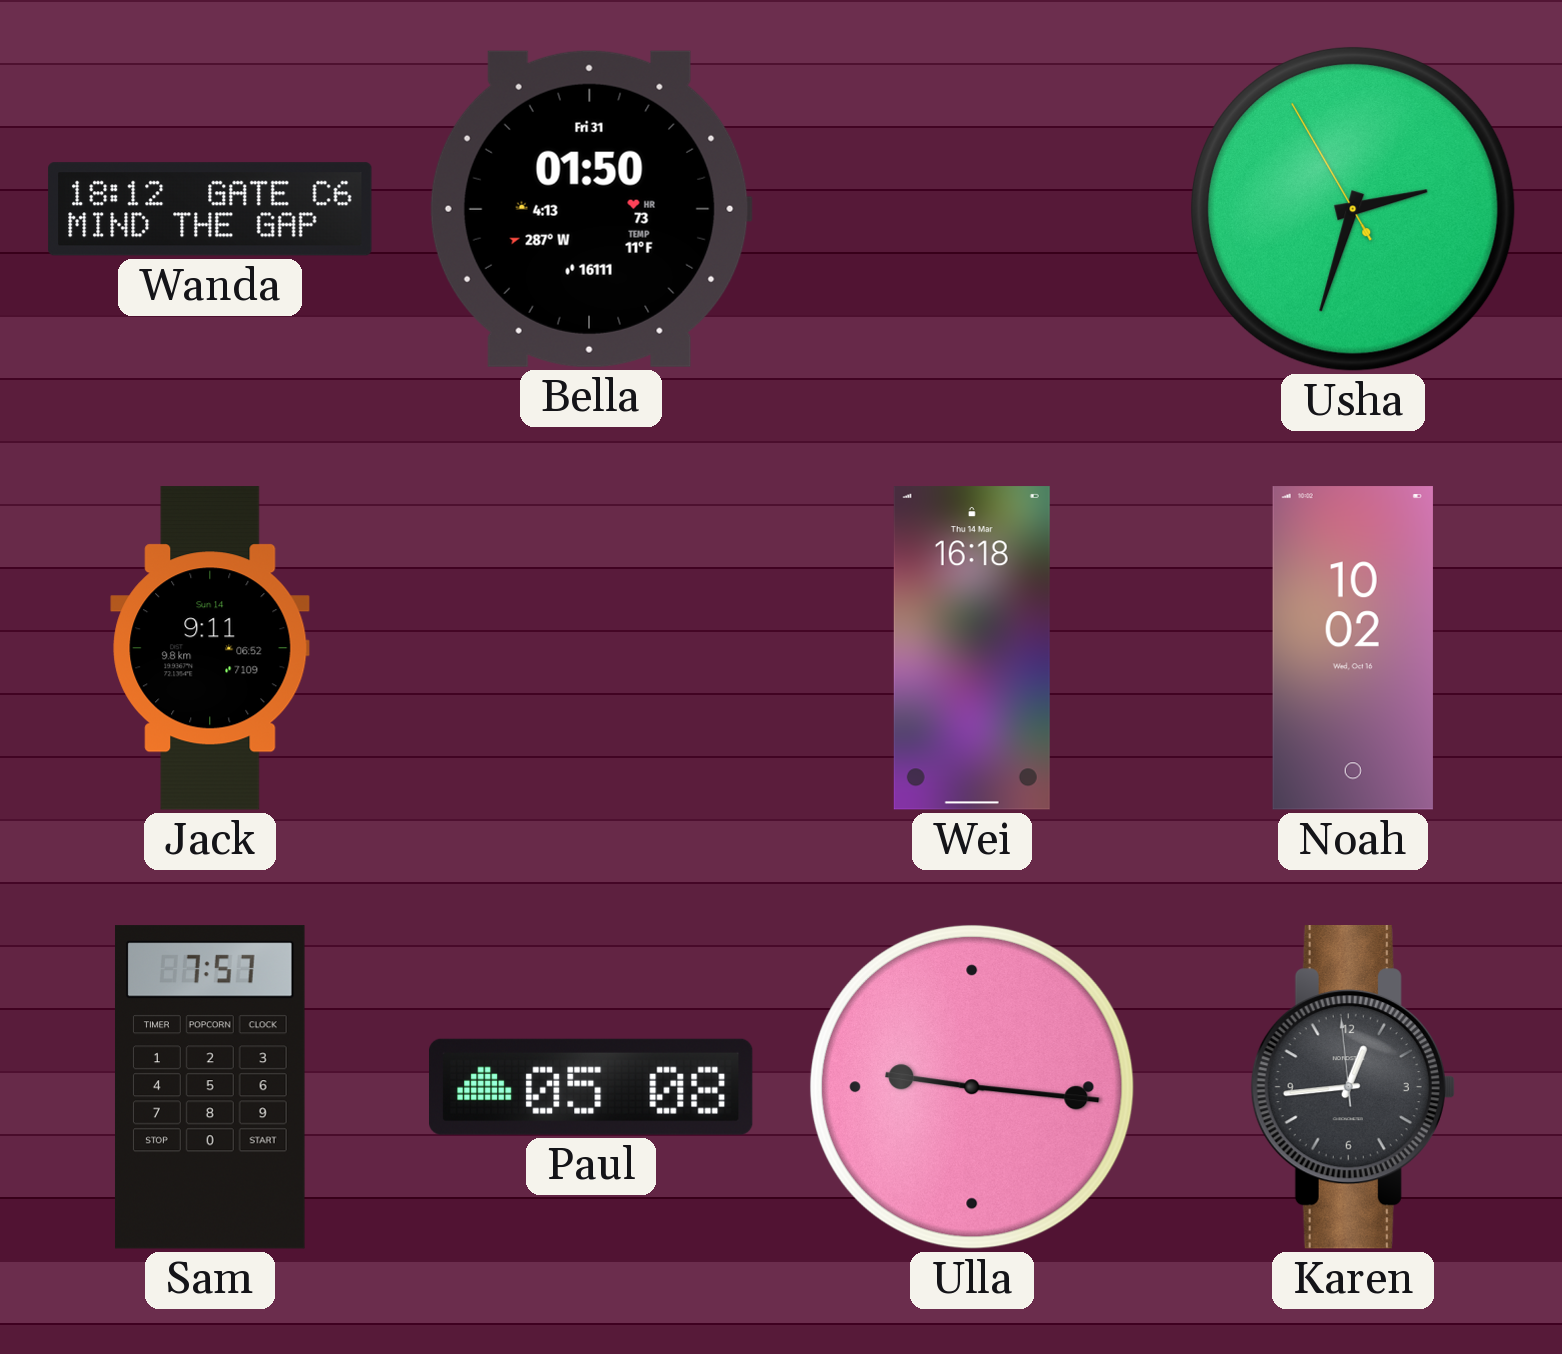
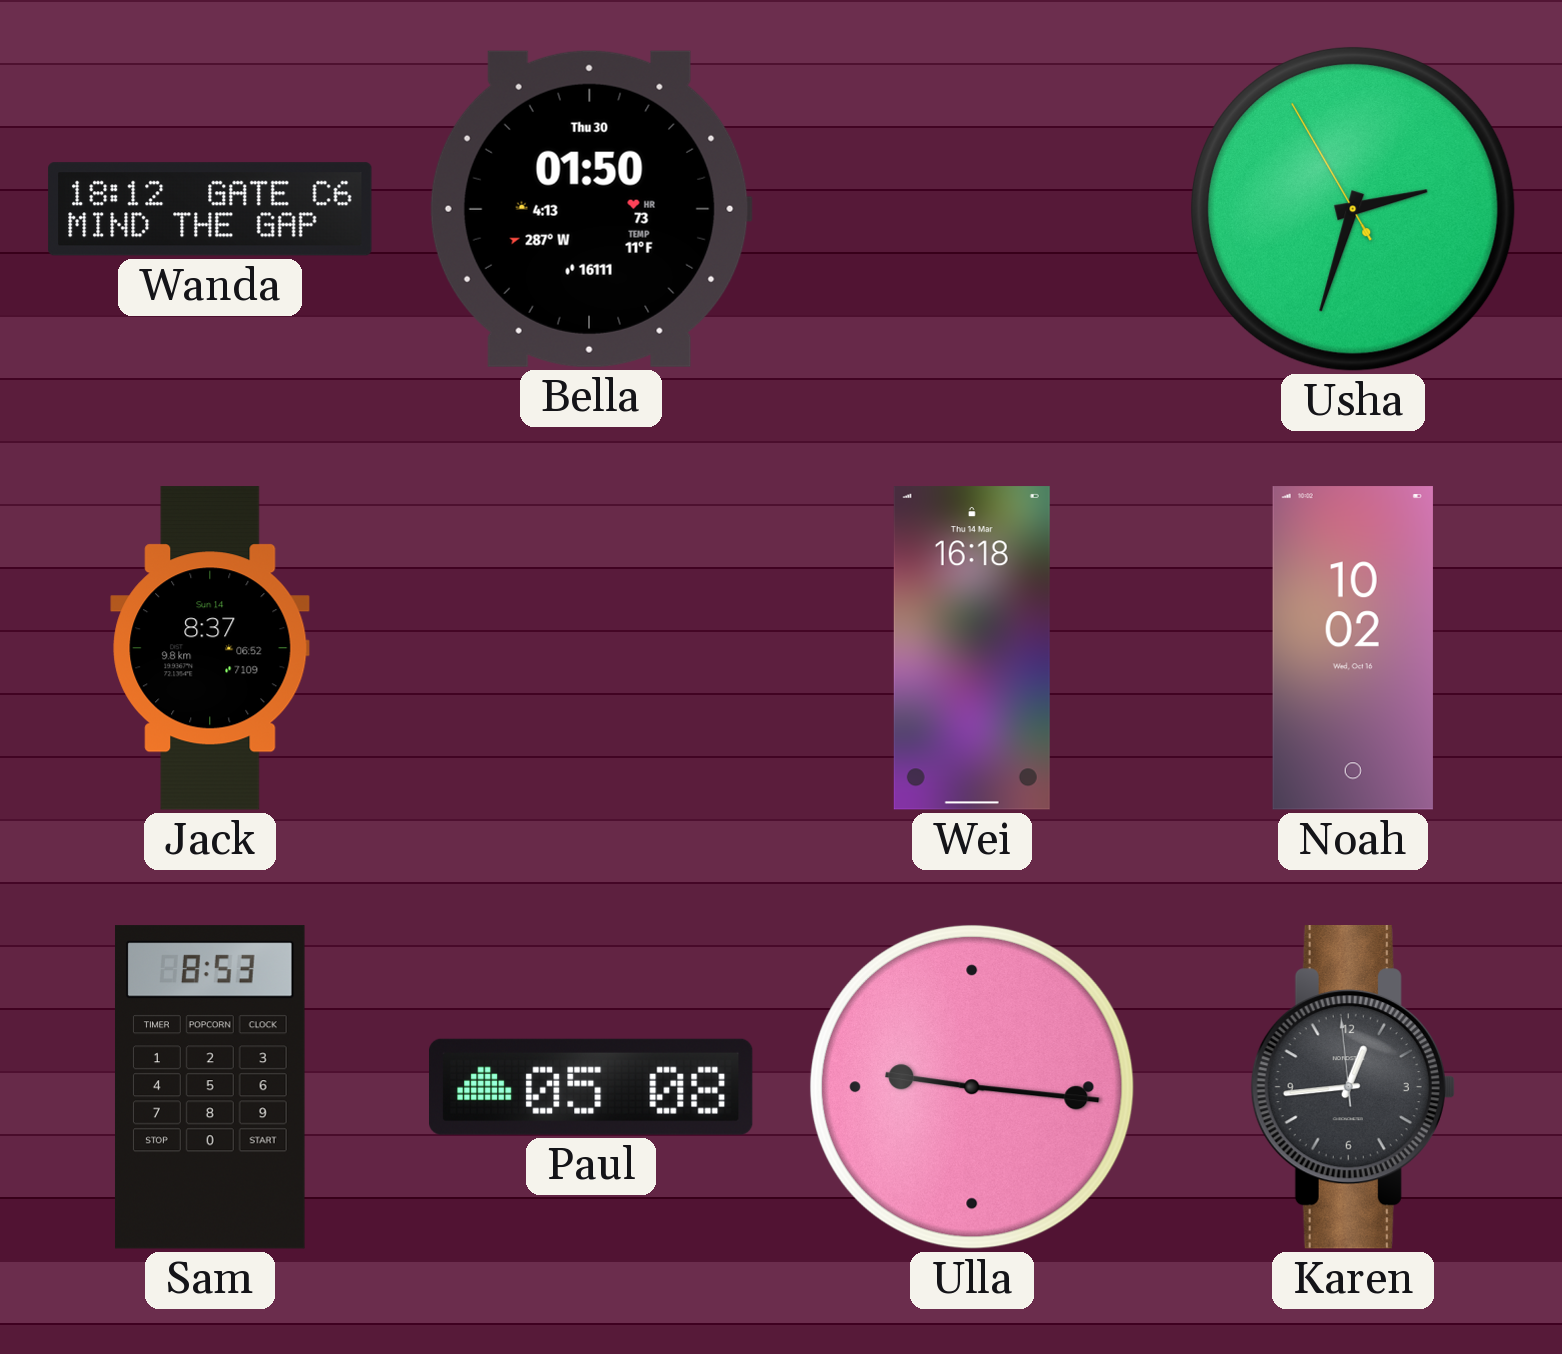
Bella date: Fri 31 -> Thu 30
Jack: 9:11 -> 8:37
Sam: 7:57 -> 8:53
